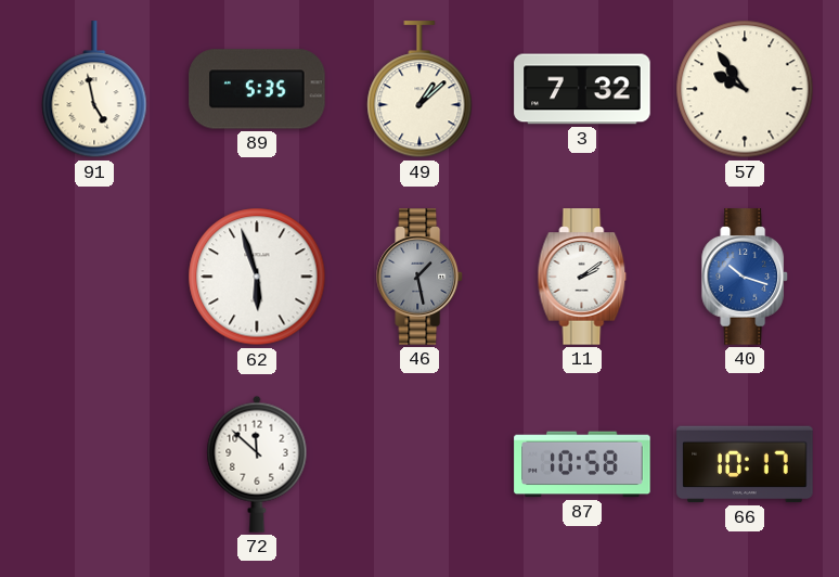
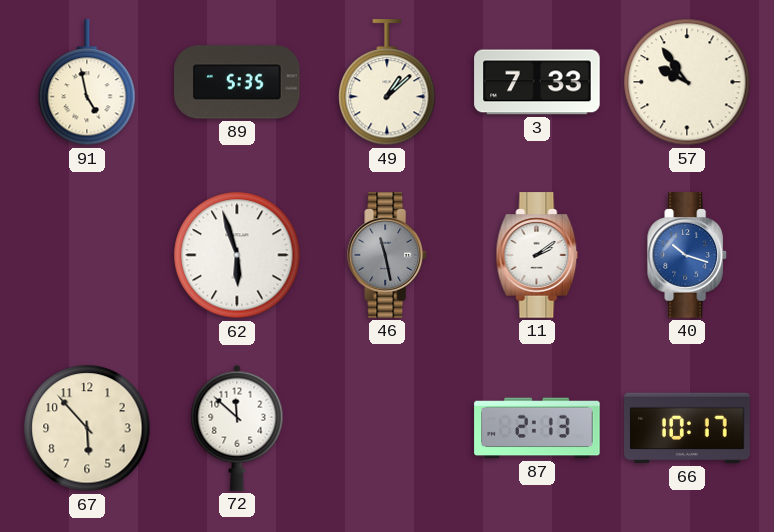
3: 7:32 -> 7:33
46: 1:28 -> 11:28
67: none -> 5:53
87: 10:58 -> 2:13
